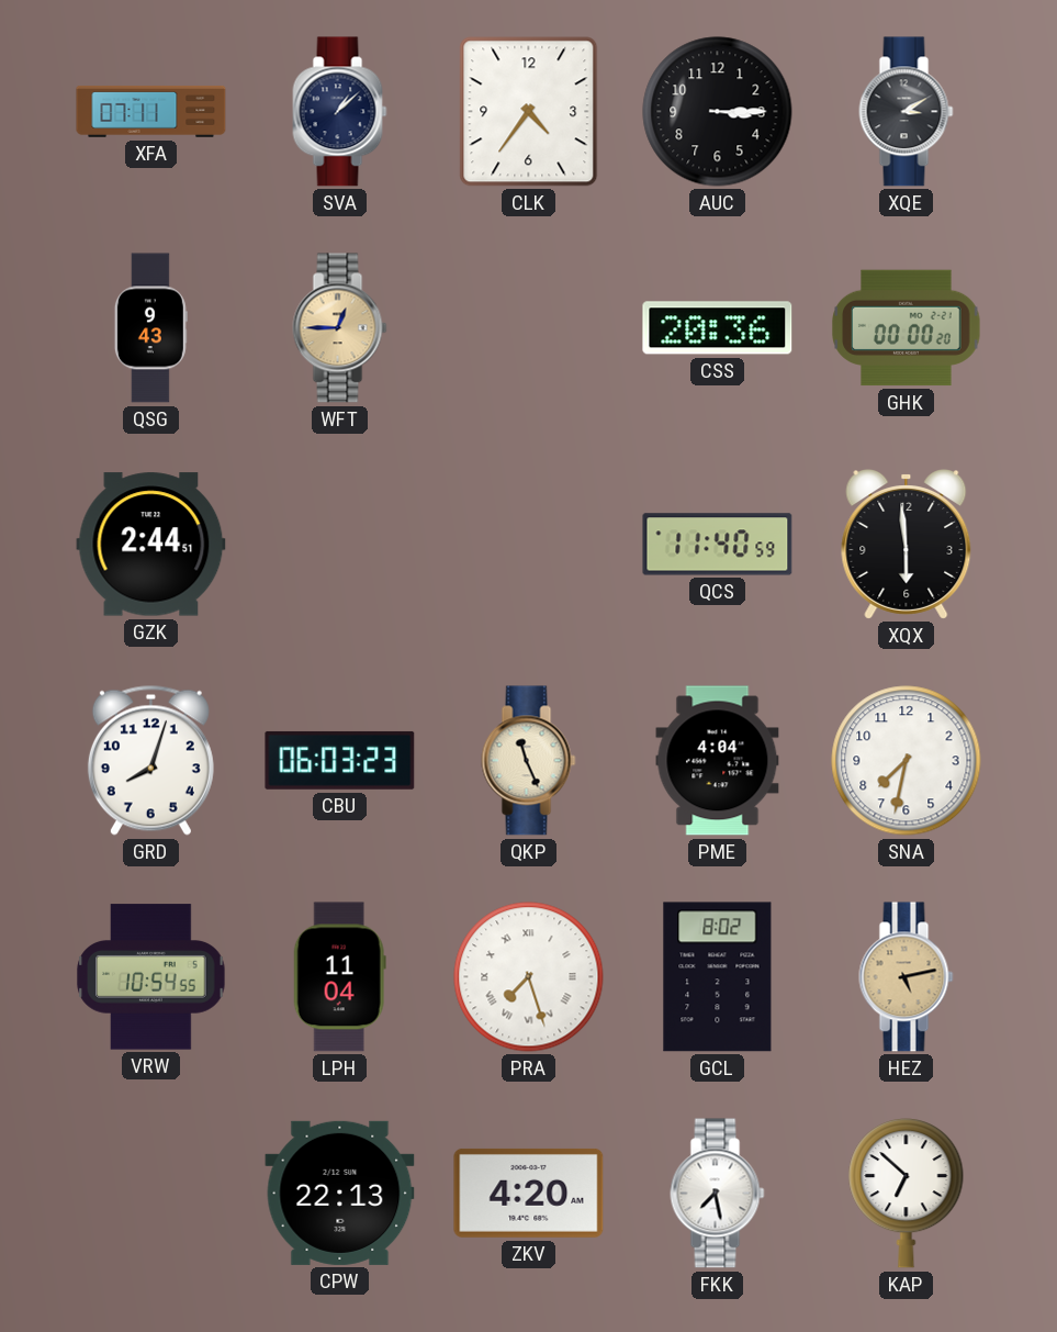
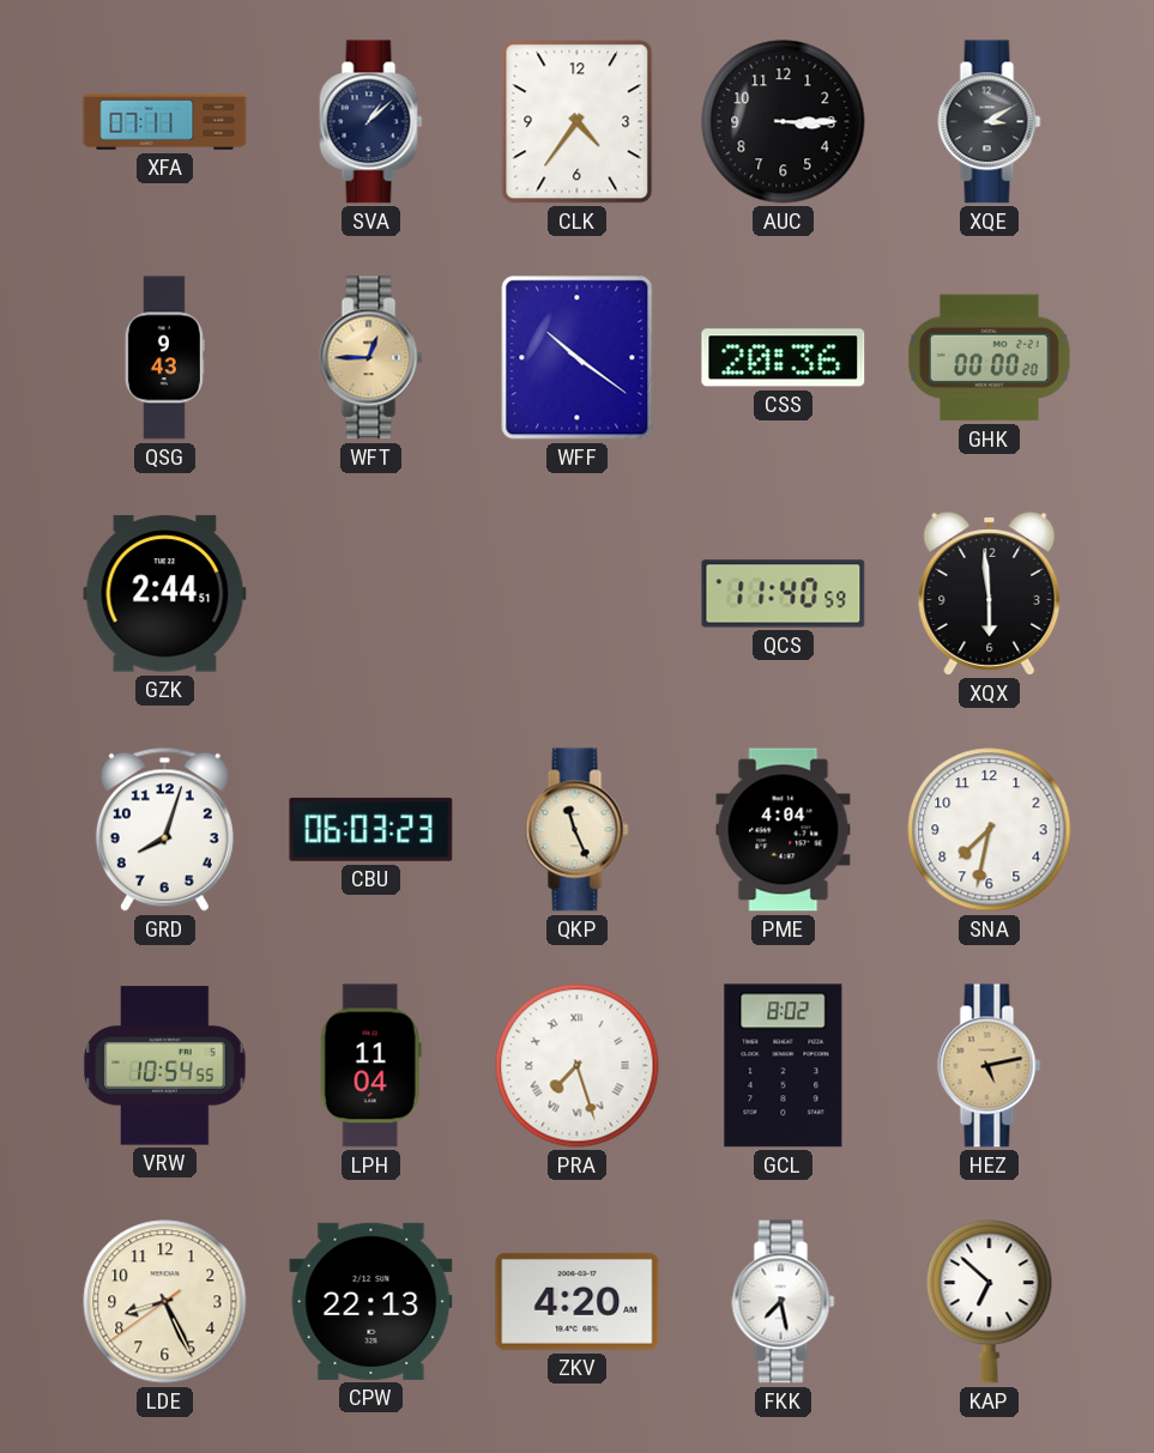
WFF: none -> 10:21
LDE: none -> 8:25
